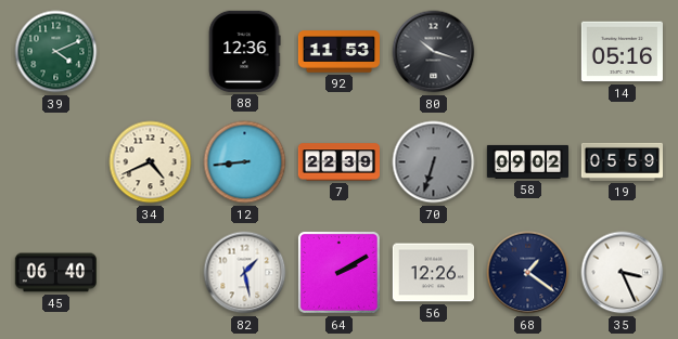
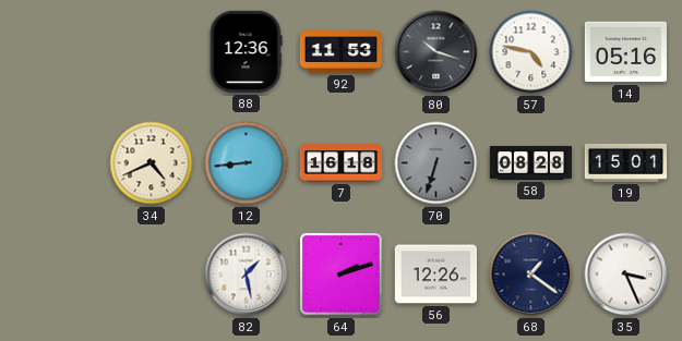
39: 4:11 -> none
57: none -> 4:47
7: 22:39 -> 16:18
58: 09:02 -> 08:28
19: 05:59 -> 15:01
45: 06:40 -> none
64: 2:10 -> 2:12
